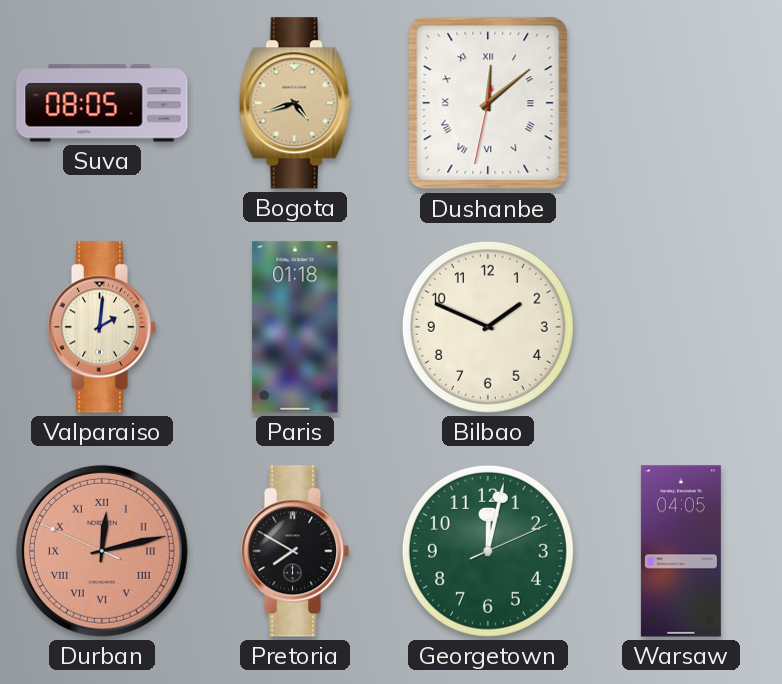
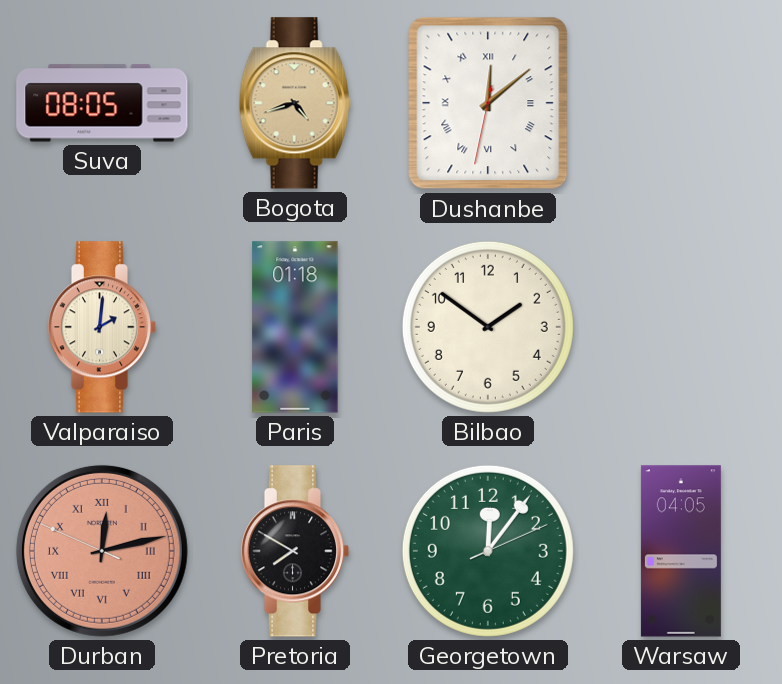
Bilbao: 1:49 -> 1:51
Georgetown: 12:02 -> 12:06
